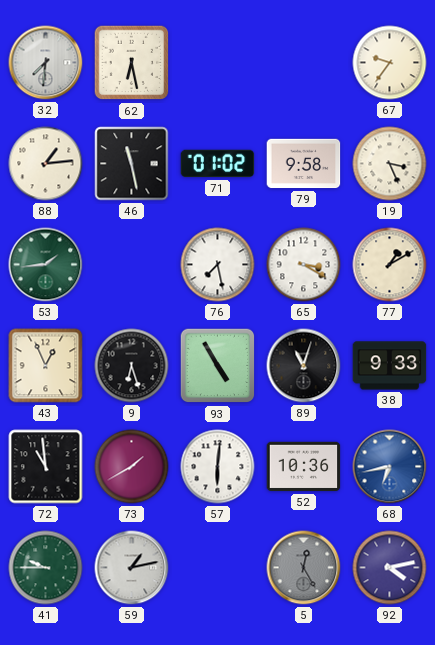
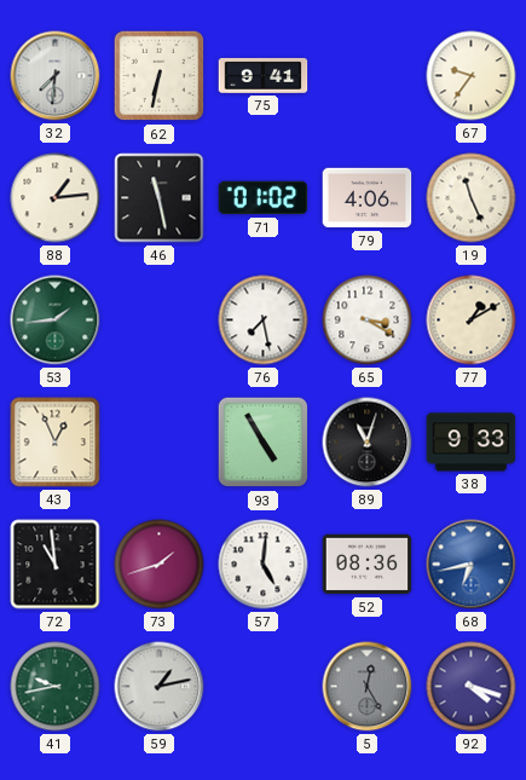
62: 6:28 -> 6:32
75: none -> 9:41
79: 9:58 -> 4:06
19: 3:26 -> 11:26
9: 6:27 -> none
73: 1:40 -> 1:42
57: 6:01 -> 5:01
52: 10:36 -> 08:36
41: 9:45 -> 9:43
92: 4:13 -> 4:18
